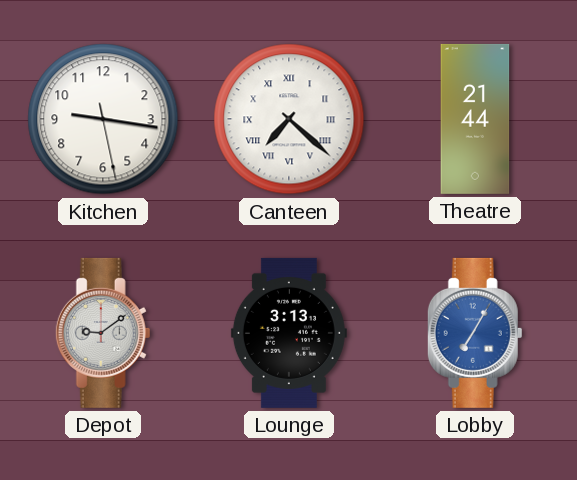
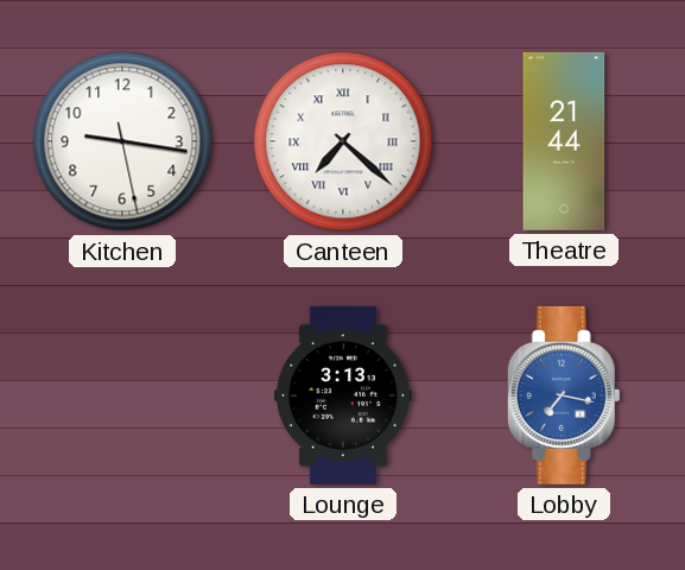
Depot: 9:09 -> none
Lobby: 7:05 -> 7:17
